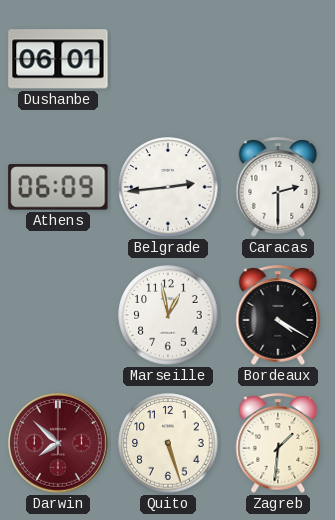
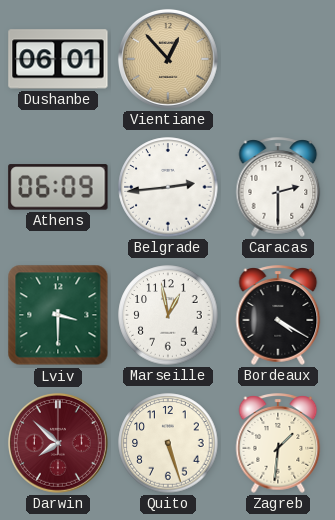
Vientiane: none -> 12:53
Lviv: none -> 3:30
